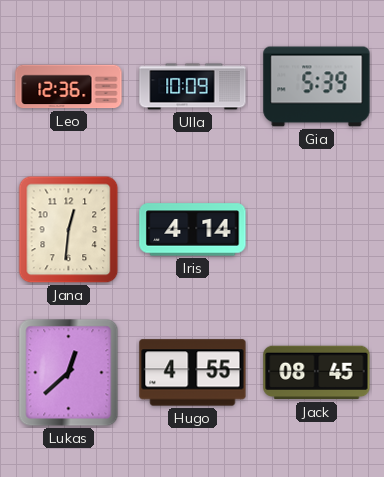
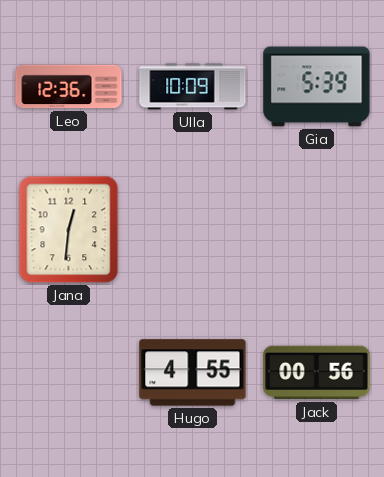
Iris: 4:14 -> none
Lukas: 12:38 -> none
Jack: 08:45 -> 00:56
